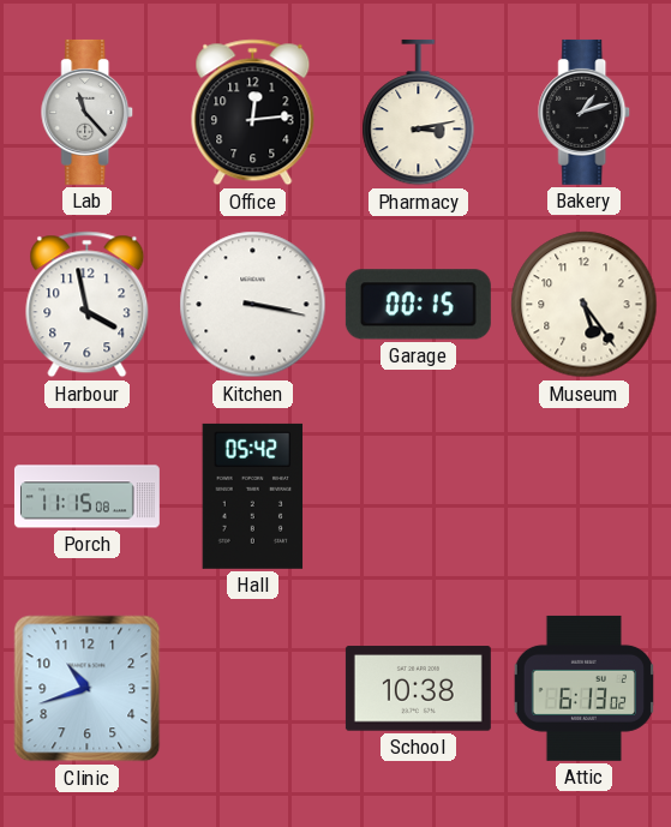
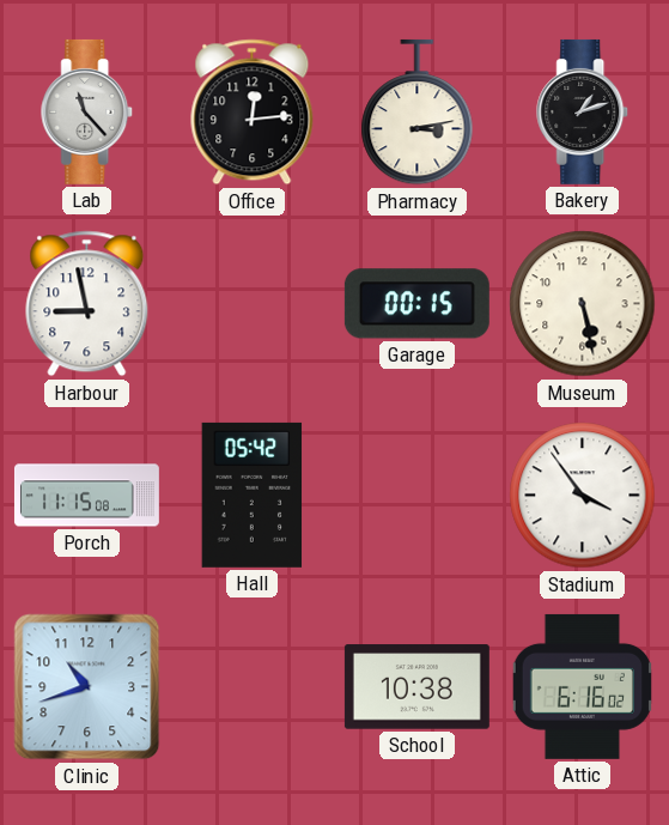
Harbour: 3:58 -> 8:58
Kitchen: 3:17 -> none
Museum: 5:24 -> 5:28
Stadium: none -> 3:54
Attic: 6:13 -> 6:16
